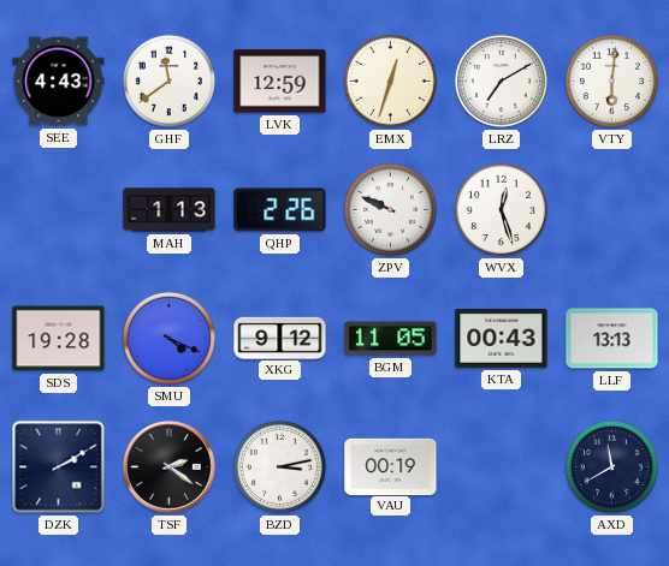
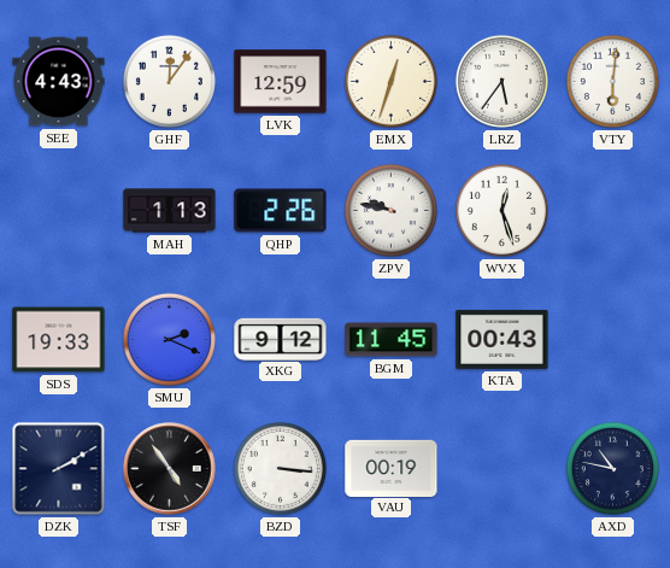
GHF: 11:39 -> 12:06
LRZ: 7:10 -> 5:36
ZPV: 9:49 -> 9:47
SDS: 19:28 -> 19:33
SMU: 4:19 -> 2:19
BGM: 11:05 -> 11:45
LLF: 13:13 -> none
TSF: 2:21 -> 4:54
BZD: 3:13 -> 3:16
AXD: 11:40 -> 10:47
